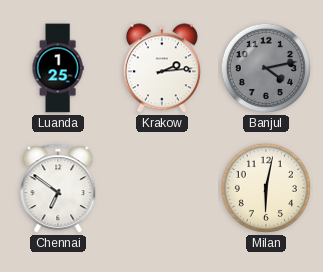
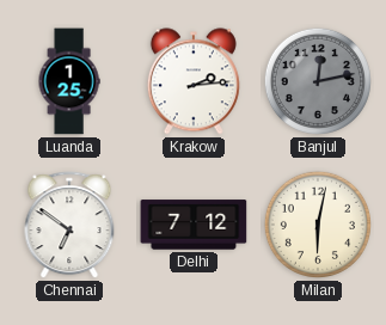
Banjul: 4:13 -> 12:13
Delhi: none -> 7:12
